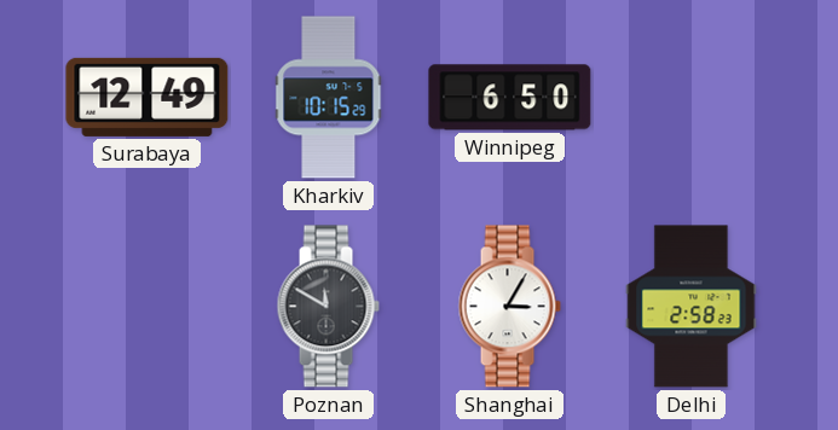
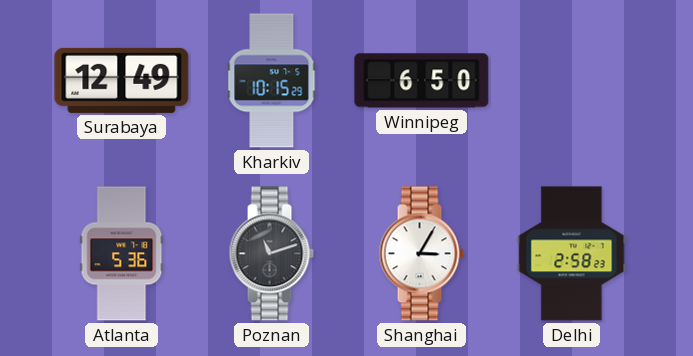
Atlanta: none -> 5:36
Poznan: 11:50 -> 11:12
